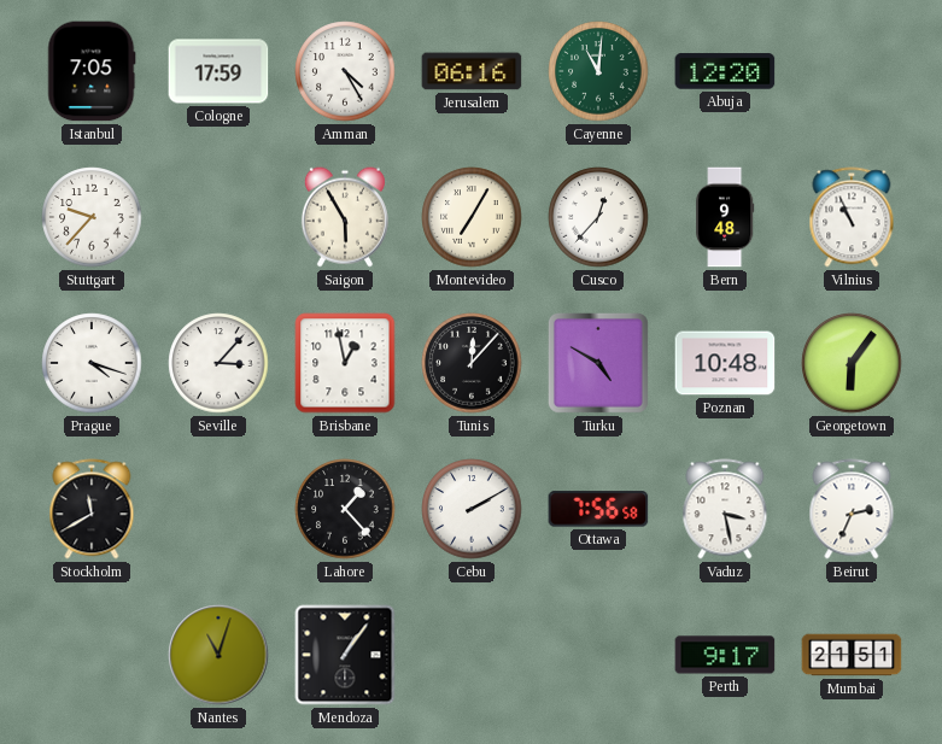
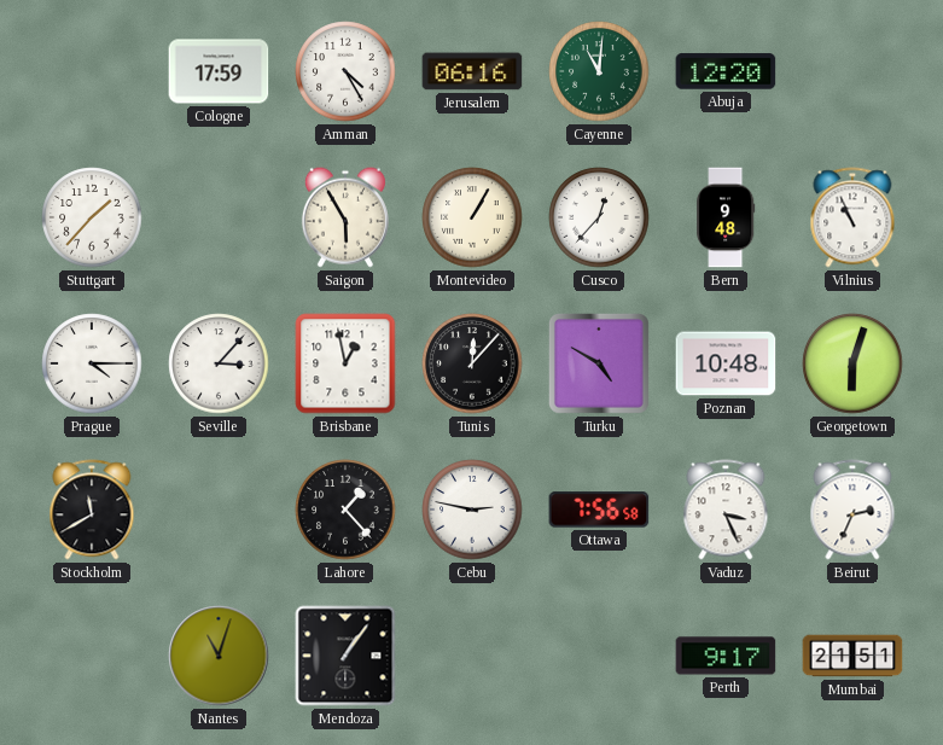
Istanbul: 7:05 -> none
Stuttgart: 9:37 -> 1:37
Montevideo: 7:05 -> 1:05
Prague: 4:18 -> 4:15
Georgetown: 6:06 -> 6:03
Cebu: 2:10 -> 2:47
Vaduz: 3:28 -> 3:26
